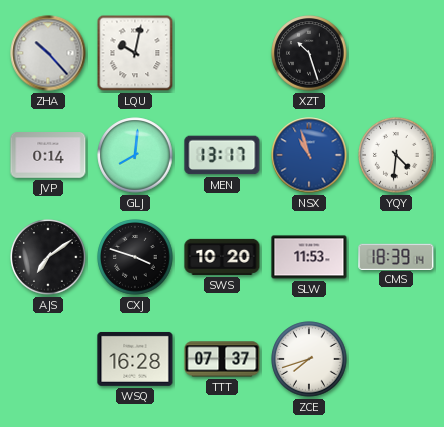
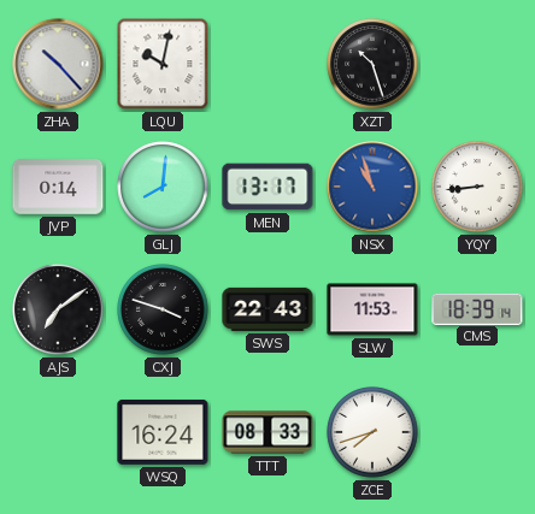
YQY: 4:31 -> 8:44
SWS: 10:20 -> 22:43
WSQ: 16:28 -> 16:24
TTT: 07:37 -> 08:33
